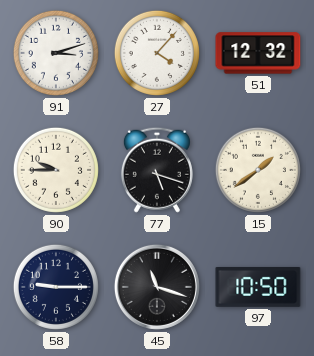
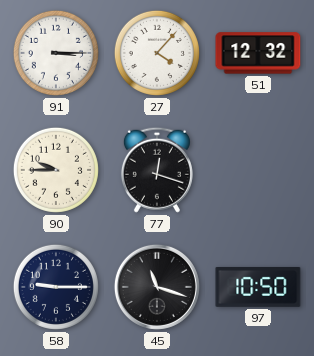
91: 3:12 -> 3:15
77: 5:18 -> 12:18
15: 1:39 -> none
